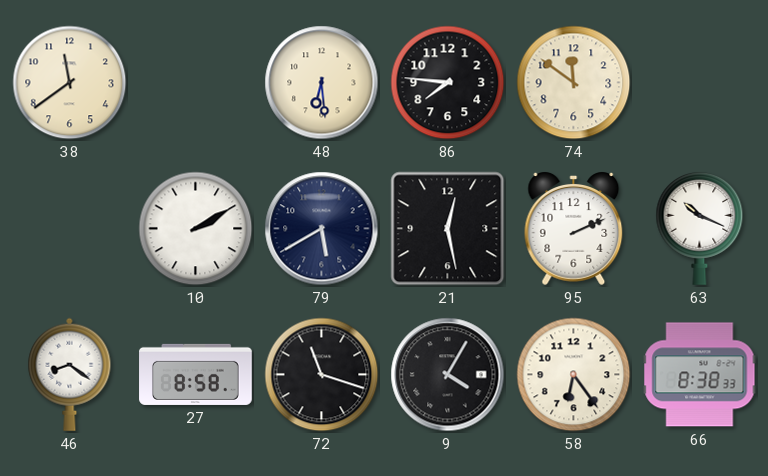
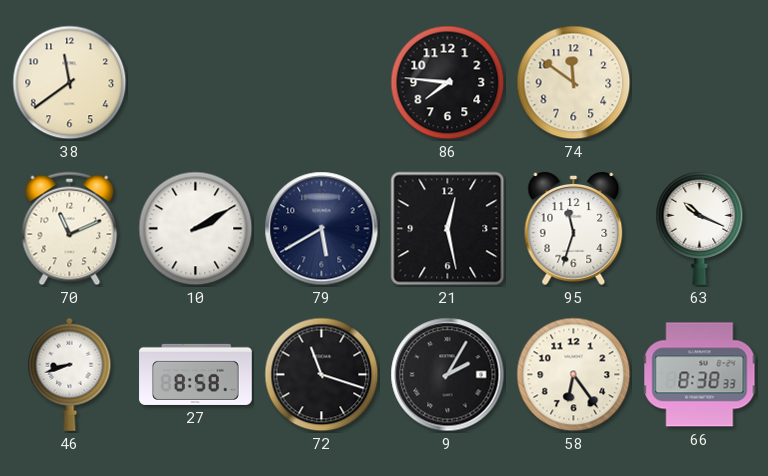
48: 6:29 -> none
70: none -> 11:11
95: 2:11 -> 11:33
46: 8:21 -> 8:42
9: 4:05 -> 2:05
